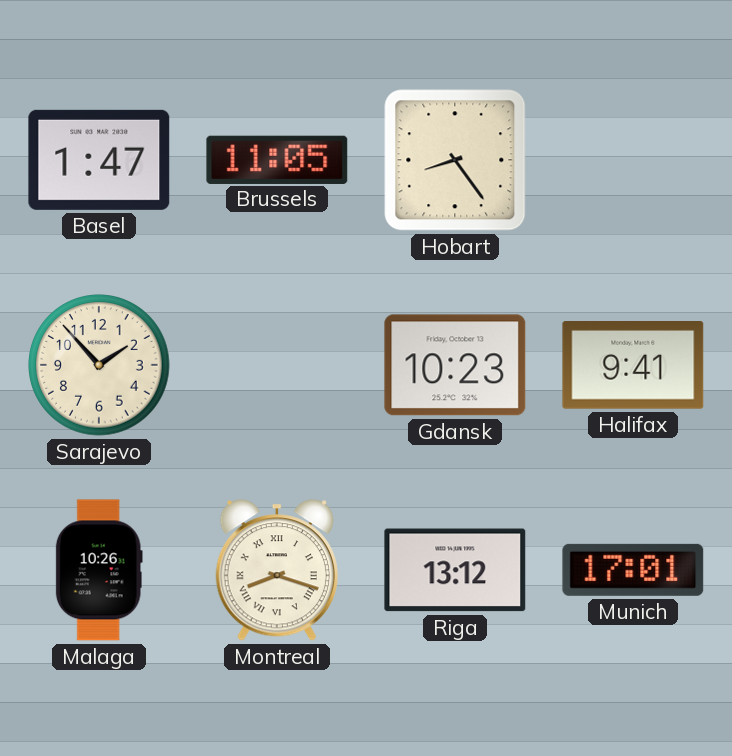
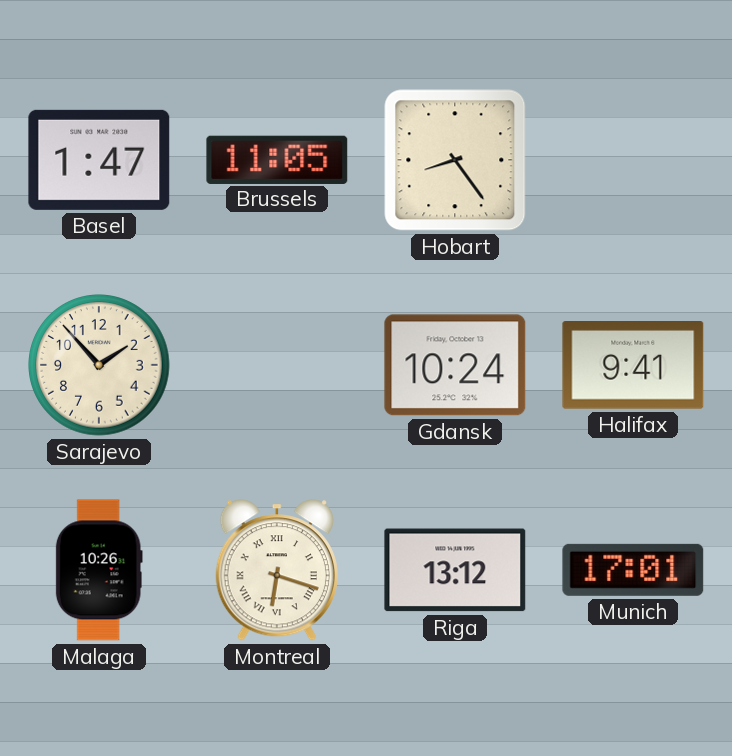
Gdansk: 10:23 -> 10:24
Montreal: 8:18 -> 6:18
